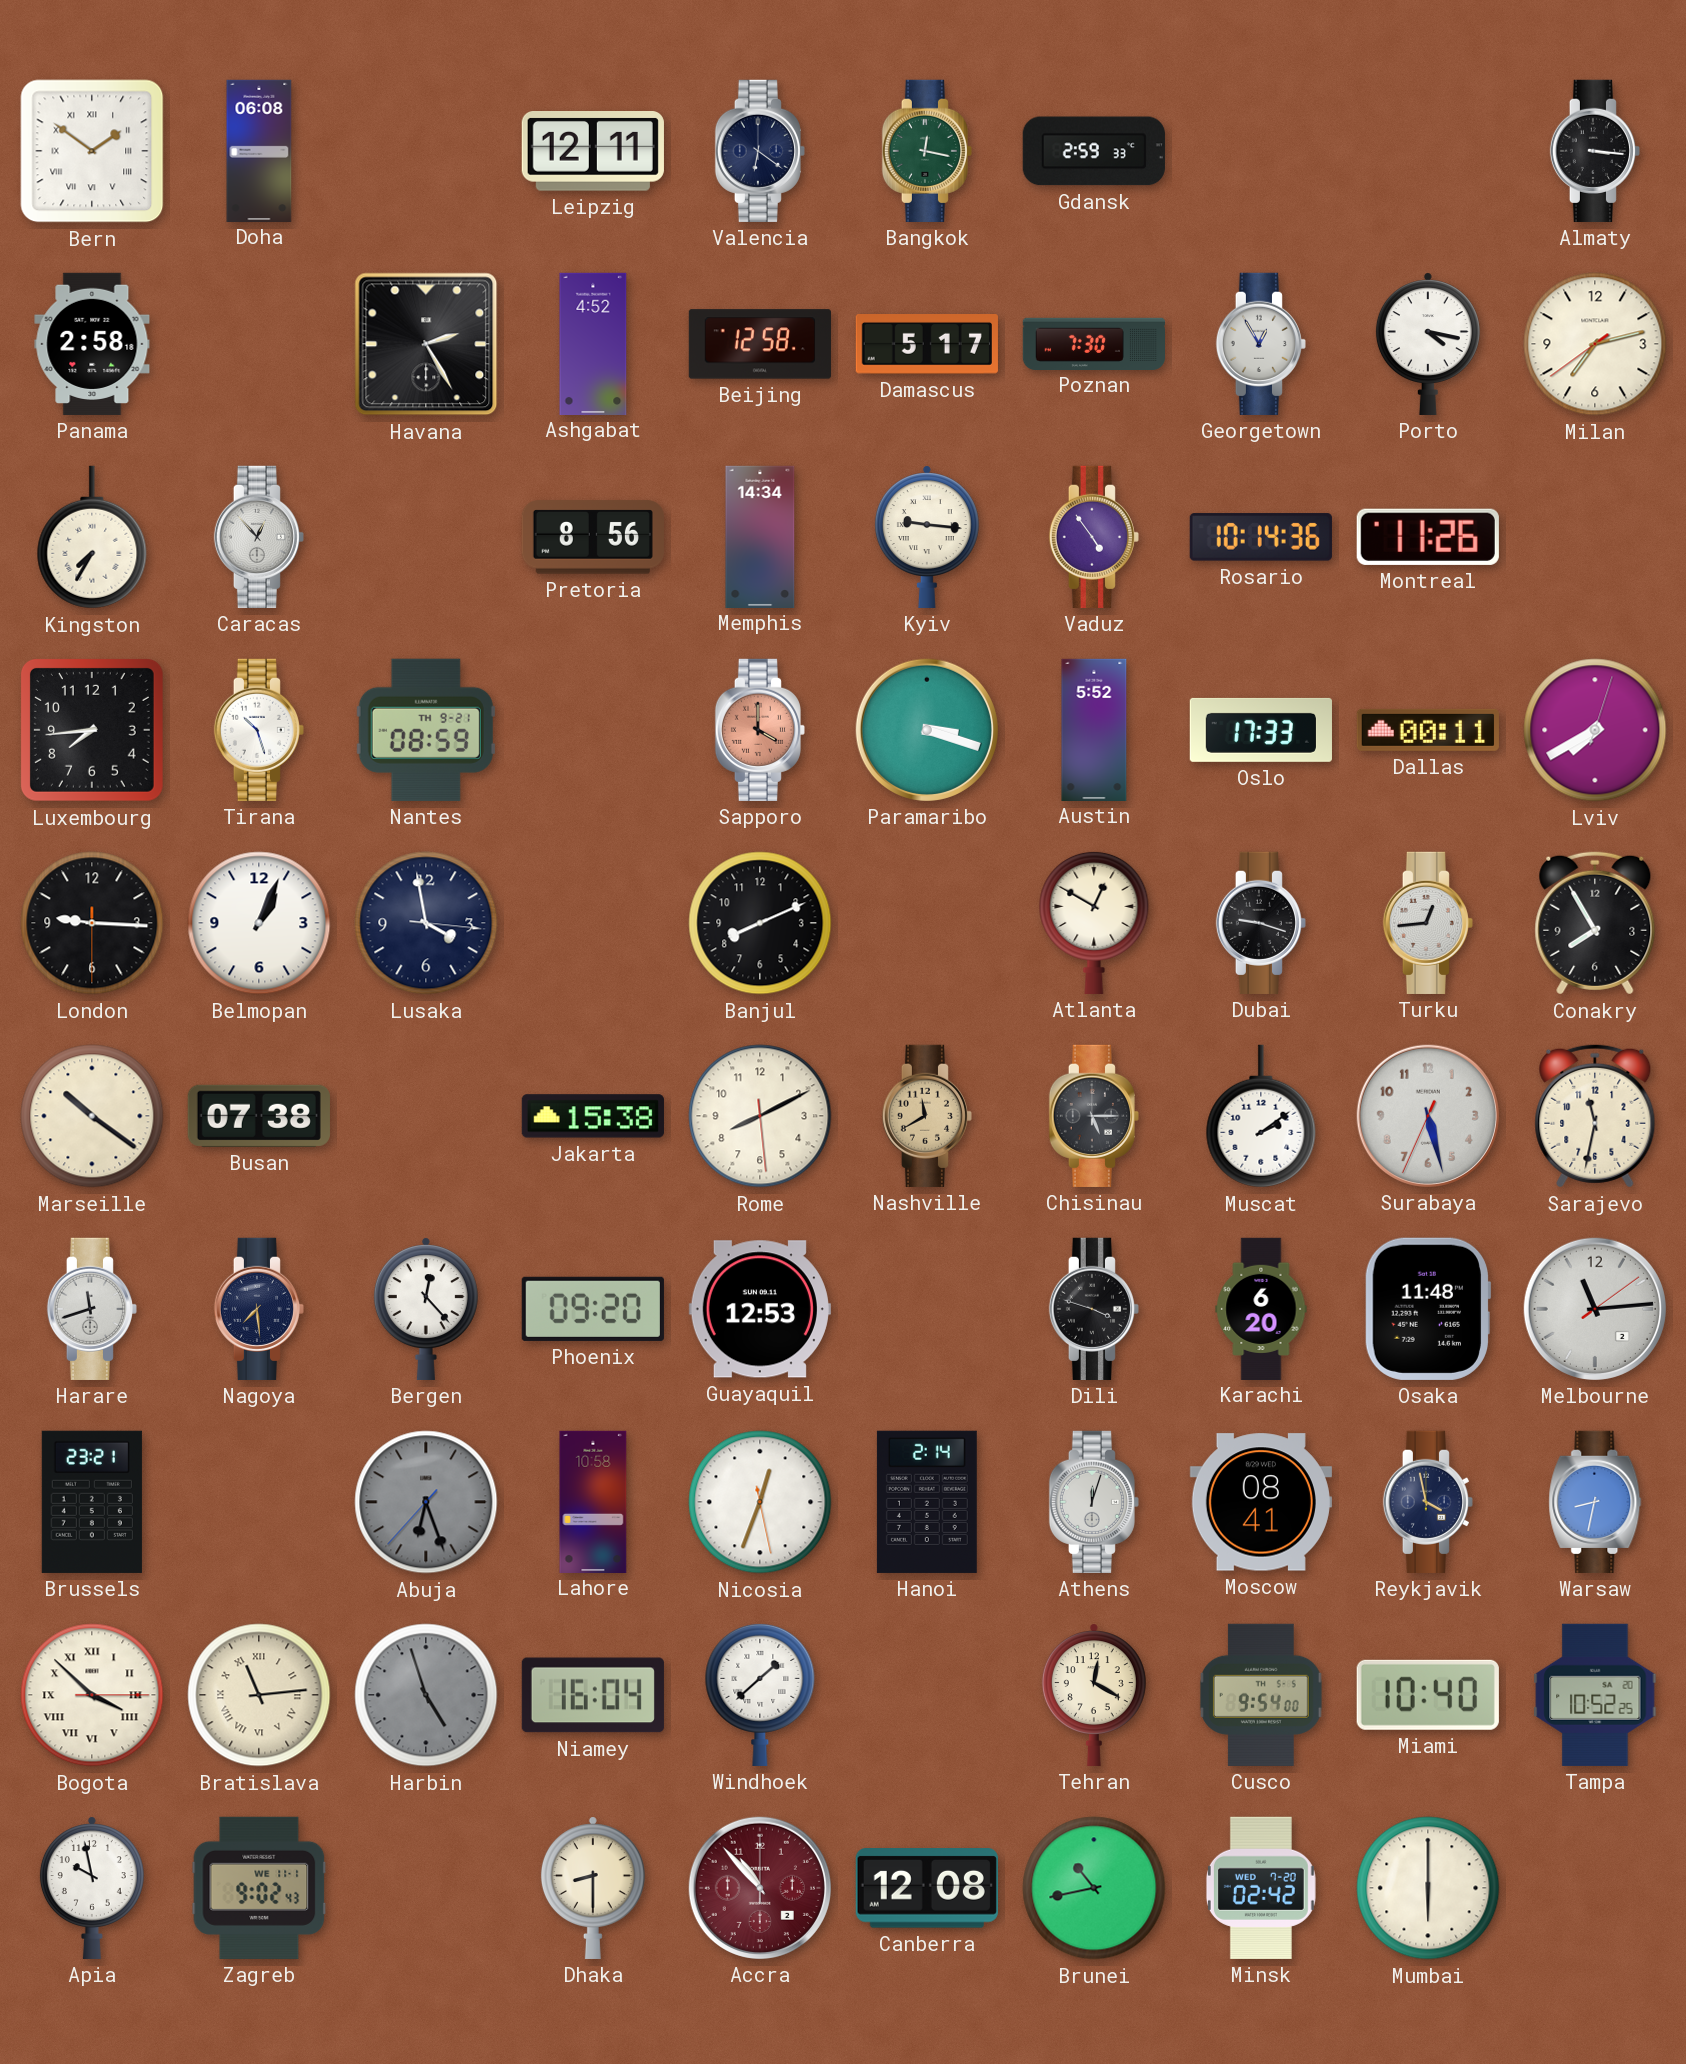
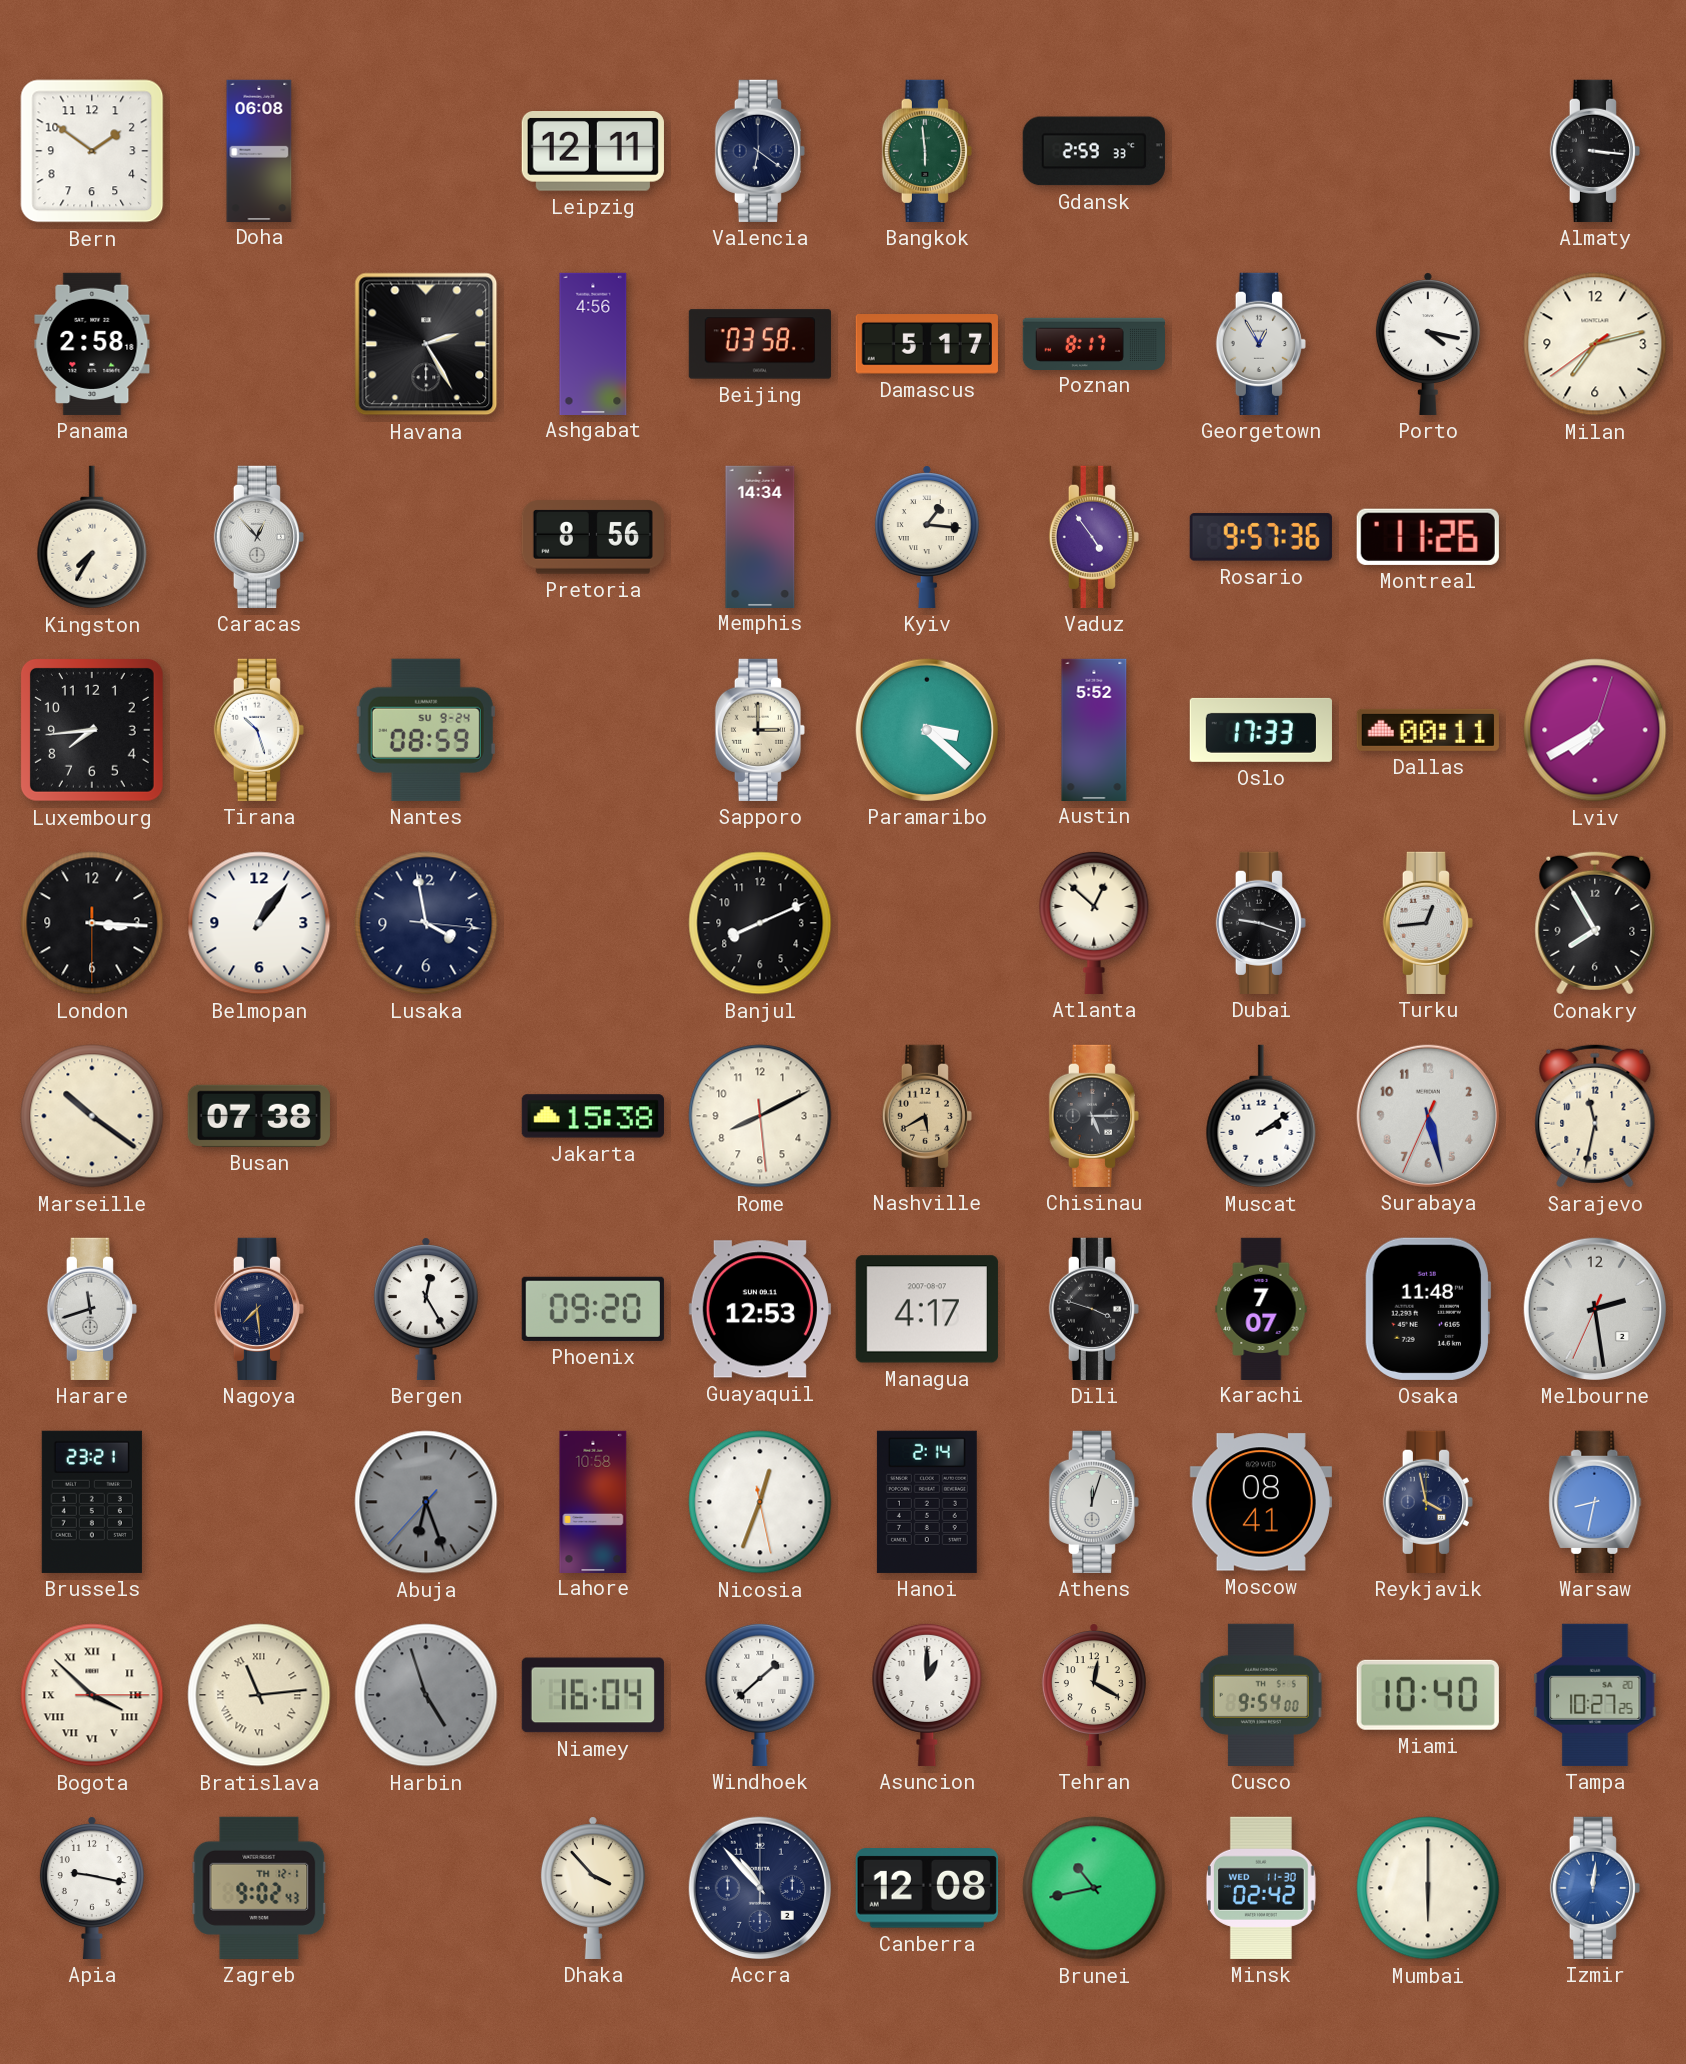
Bern numerals: Roman -> Arabic
Bangkok: 12:17 -> 5:59
Ashgabat: 4:52 -> 4:56
Beijing: 12:58 -> 03:58
Poznan: 7:30 -> 8:17
Kyiv: 9:16 -> 1:16
Rosario: 10:14 -> 9:57
Nantes date: TH 9-21 -> SU 9-24
Sapporo: 4:00 -> 3:00
Sapporo dial: salmon -> cream
Paramaribo: 3:18 -> 3:22
London: 9:15 -> 3:15
Belmopan: 1:04 -> 1:06
Atlanta: 12:50 -> 12:52
Nashville: 11:40 -> 5:40
Bergen: 12:23 -> 12:25
Managua: none -> 4:17
Karachi: 6:20 -> 7:07
Melbourne: 11:14 -> 2:28
Asuncion: none -> 1:00
Tampa: 10:52 -> 10:27
Apia: 9:58 -> 9:17
Zagreb date: WE 11-1 -> TH 12-1
Dhaka: 8:30 -> 3:53
Accra dial: burgundy -> navy
Minsk date: WED 7-20 -> WED 11-30
Izmir: none -> 12:01
